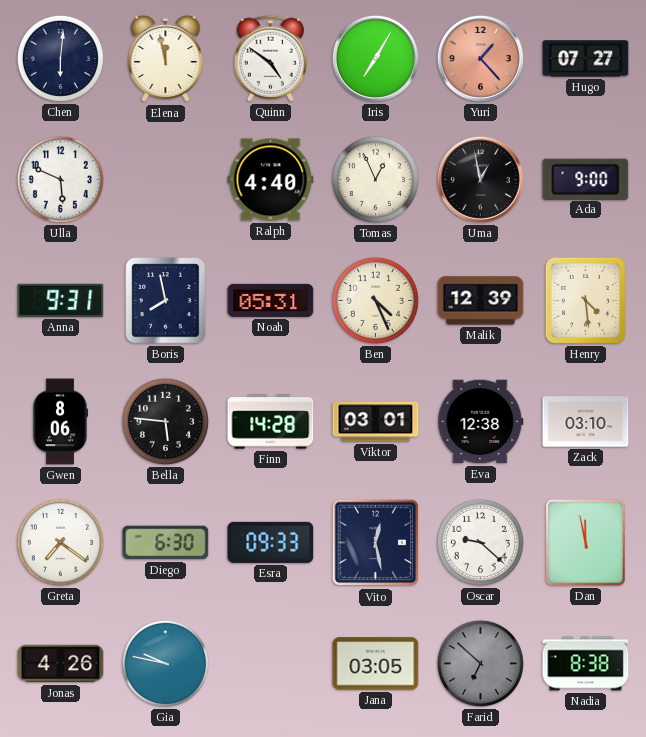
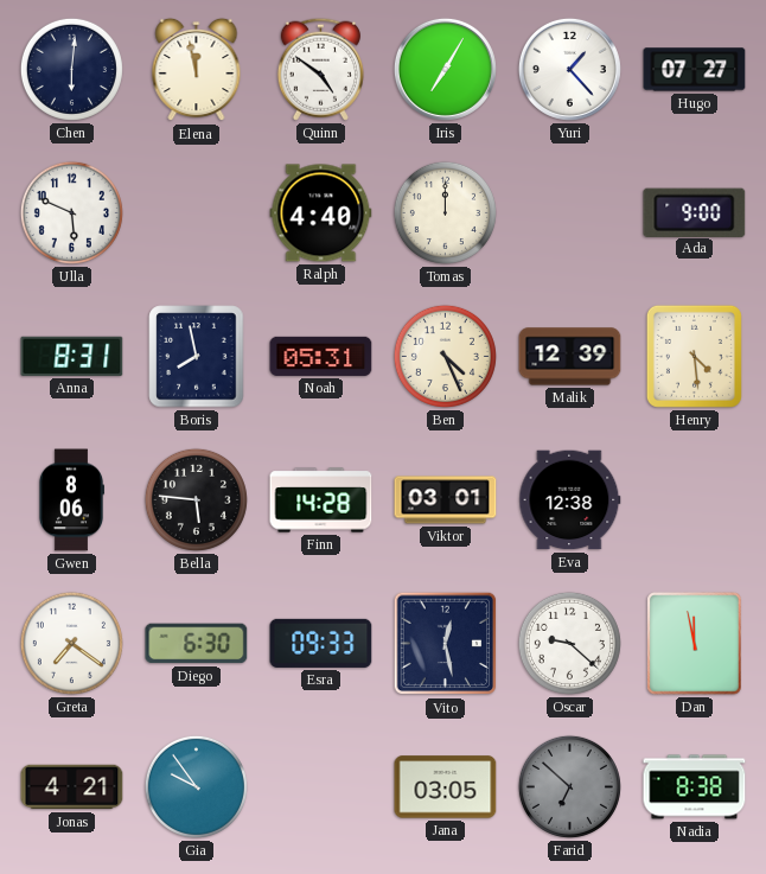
Yuri dial: salmon -> white
Tomas: 12:56 -> 12:00
Uma: 12:58 -> none
Anna: 9:31 -> 8:31
Zack: 03:10 -> none
Jonas: 4:26 -> 4:21
Gia: 9:47 -> 9:54
